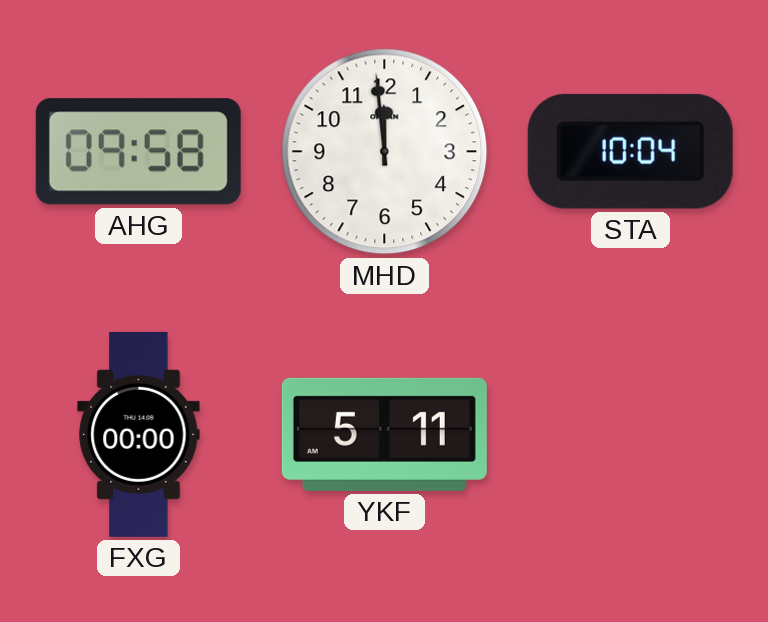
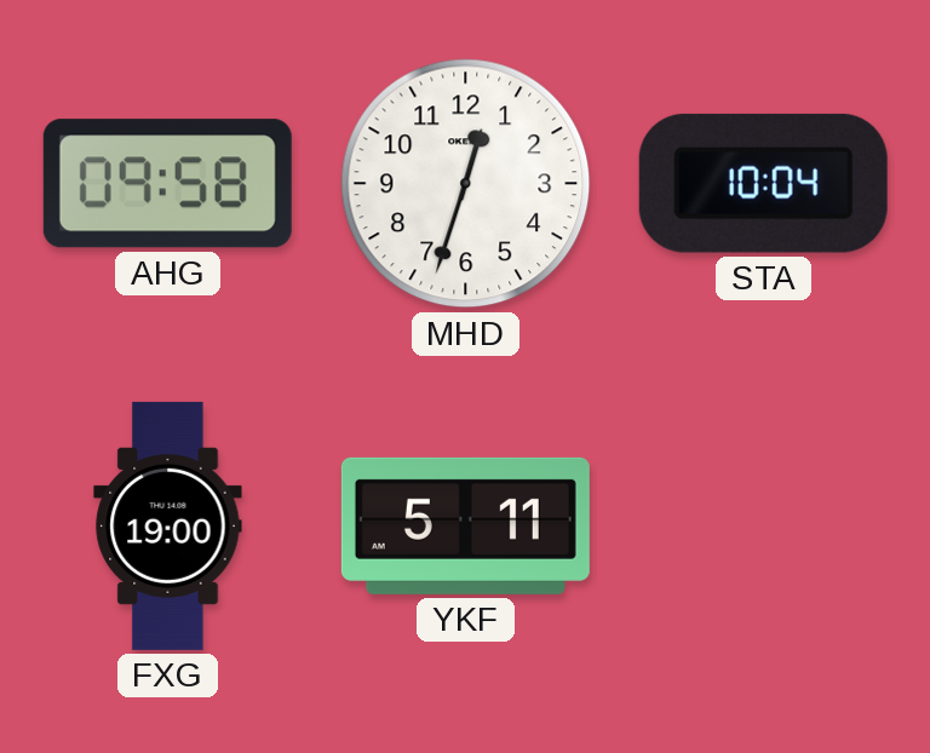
MHD: 11:59 -> 12:33
FXG: 00:00 -> 19:00
